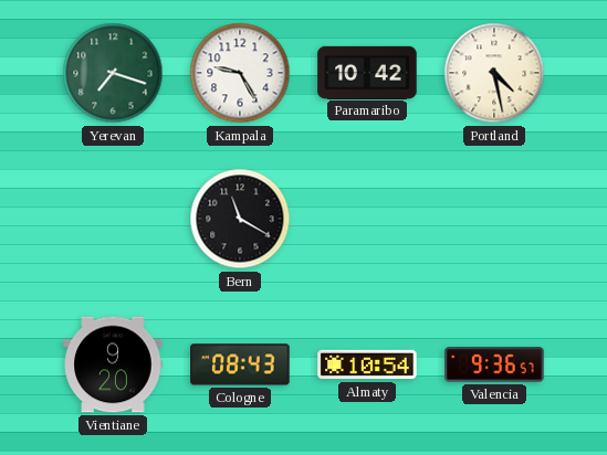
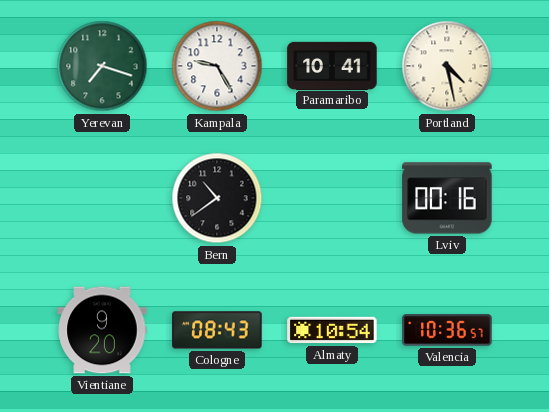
Paramaribo: 10:42 -> 10:41
Bern: 11:20 -> 10:39
Lviv: none -> 00:16
Valencia: 9:36 -> 10:36
